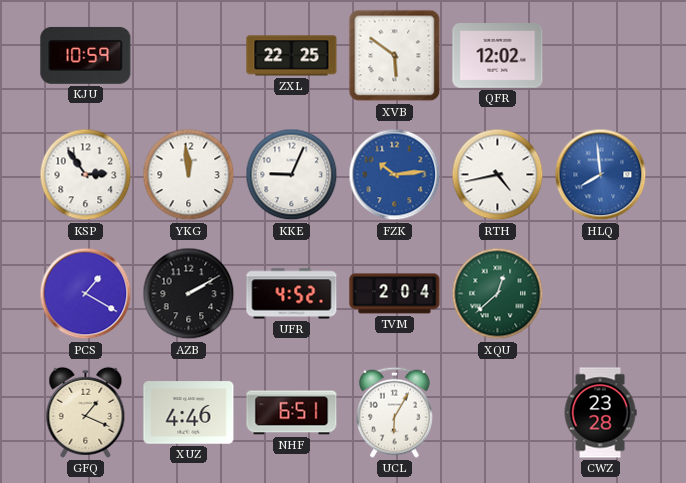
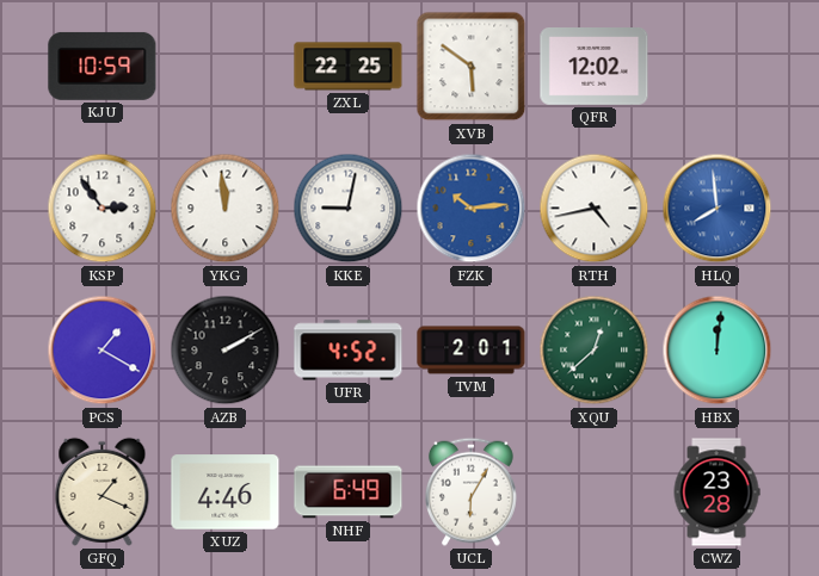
KKE: 9:04 -> 9:02
TVM: 2:04 -> 2:01
HBX: none -> 12:01
NHF: 6:51 -> 6:49
